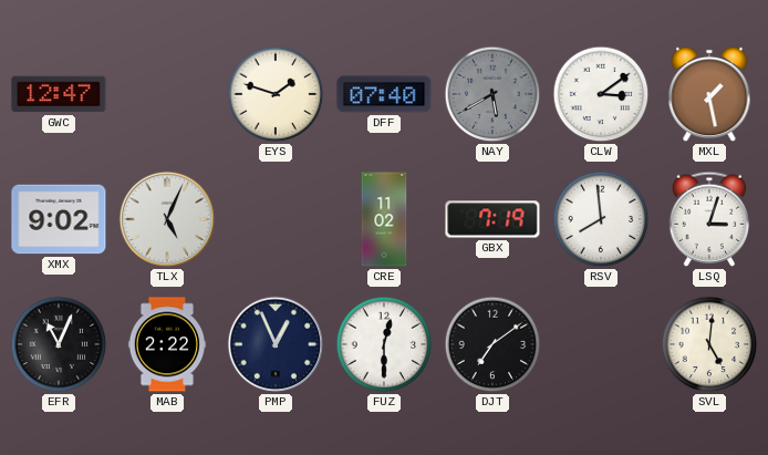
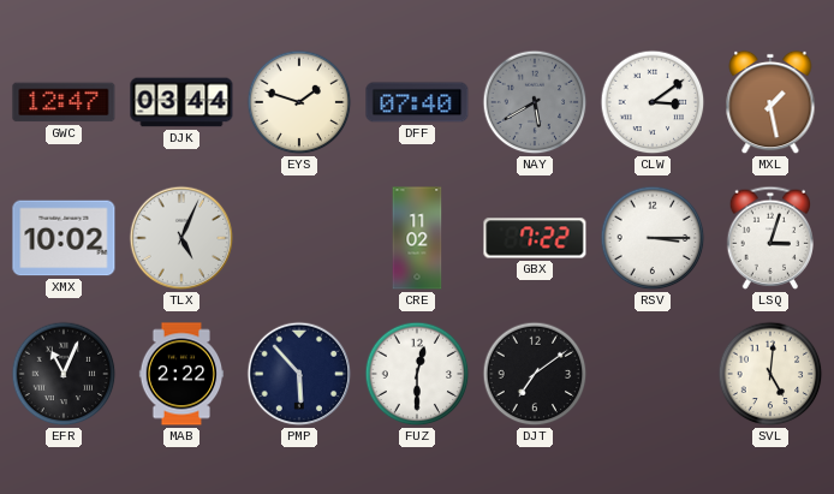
DJK: none -> 03:44
XMX: 9:02 -> 10:02
GBX: 7:19 -> 7:22
RSV: 7:59 -> 3:15
PMP: 12:56 -> 5:53
